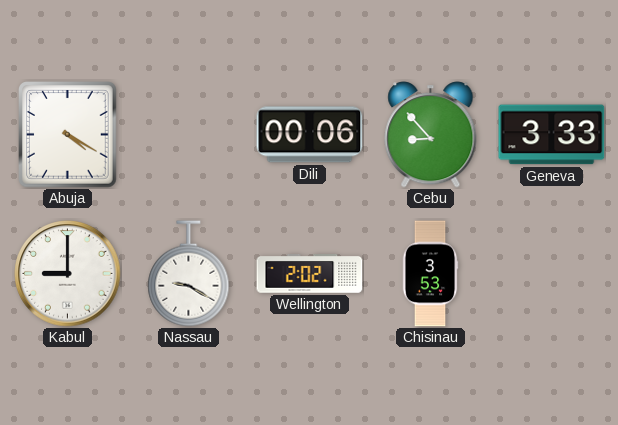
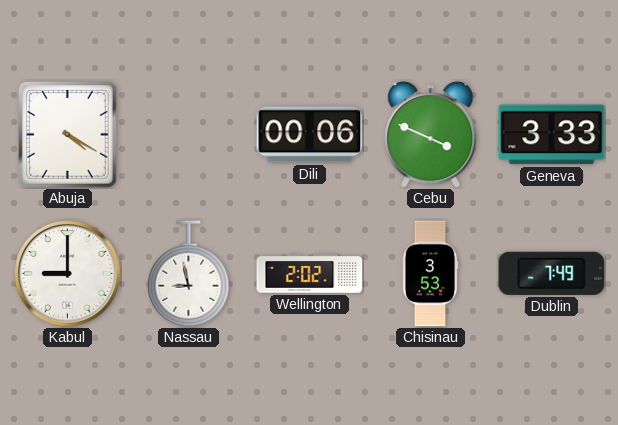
Cebu: 8:53 -> 3:49
Nassau: 9:20 -> 8:58
Dublin: none -> 7:49
